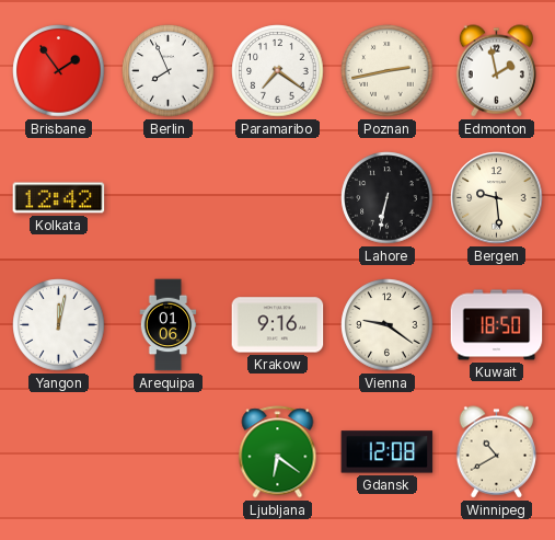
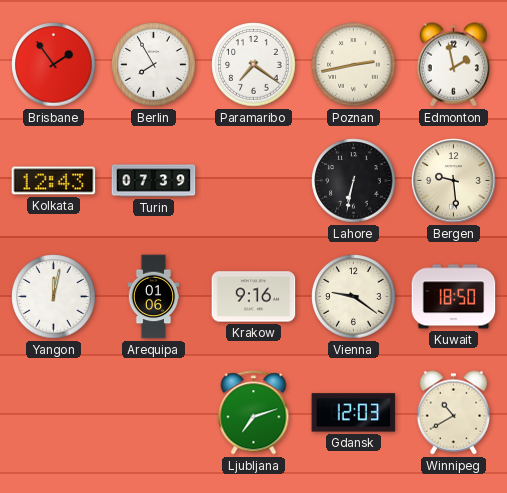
Berlin: 7:56 -> 7:55
Kolkata: 12:42 -> 12:43
Turin: none -> 07:39
Ljubljana: 6:21 -> 7:12
Gdansk: 12:08 -> 12:03
